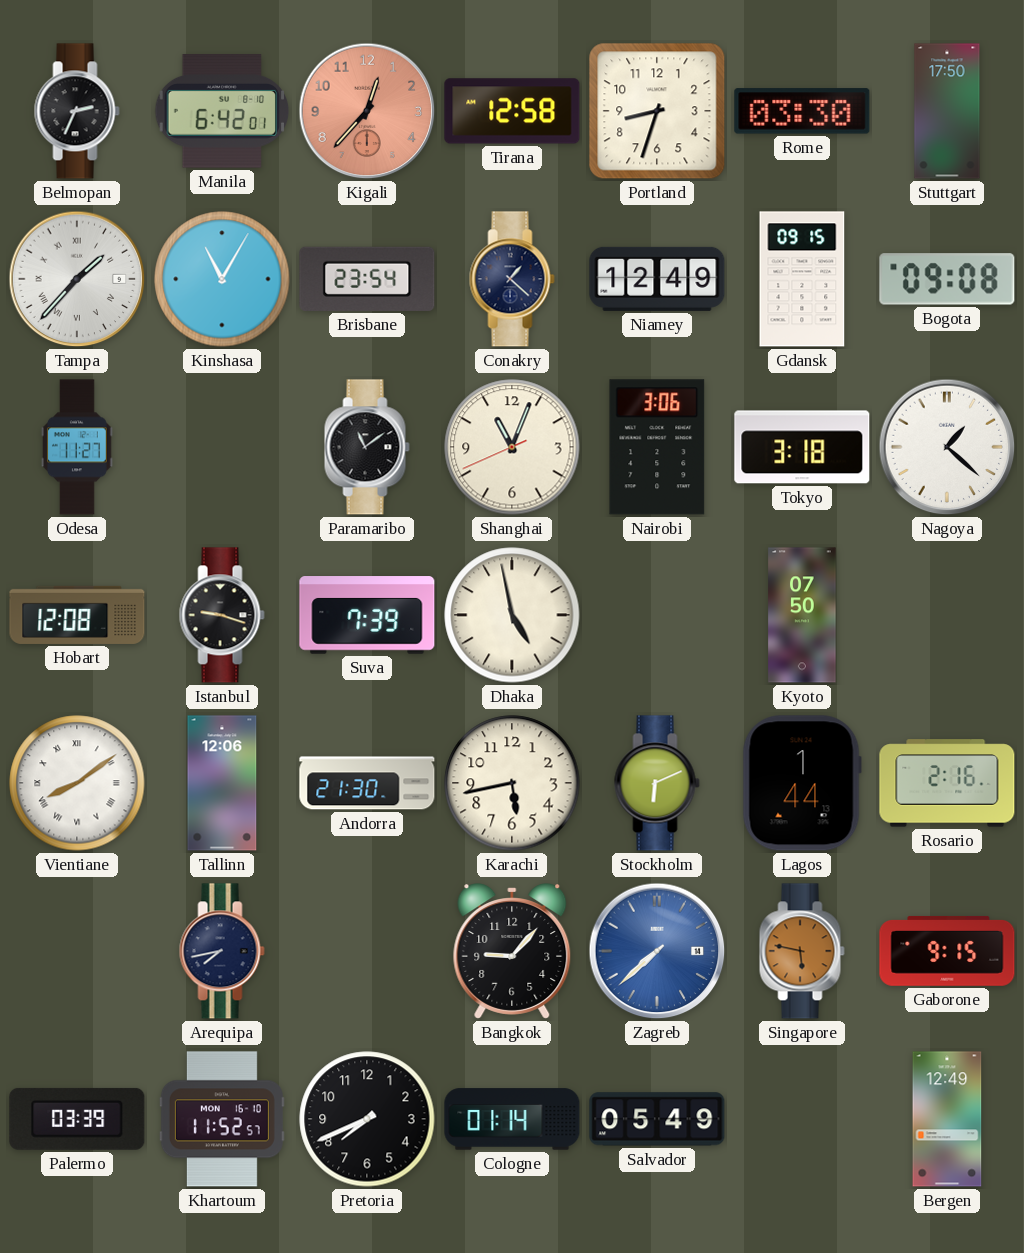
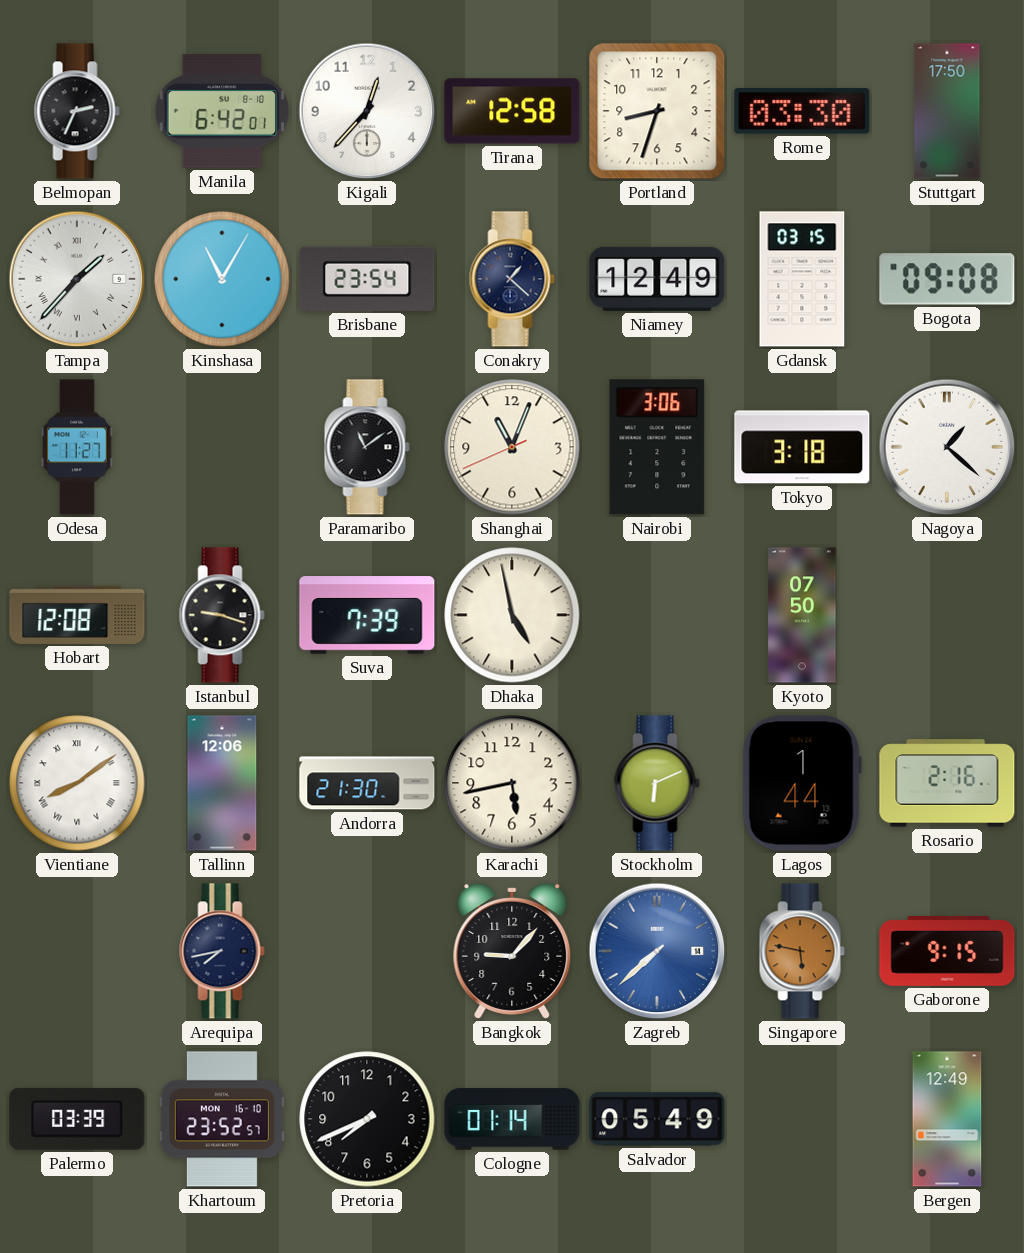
Kigali dial: salmon -> white
Gdansk: 09:15 -> 03:15
Khartoum: 11:52 -> 23:52
